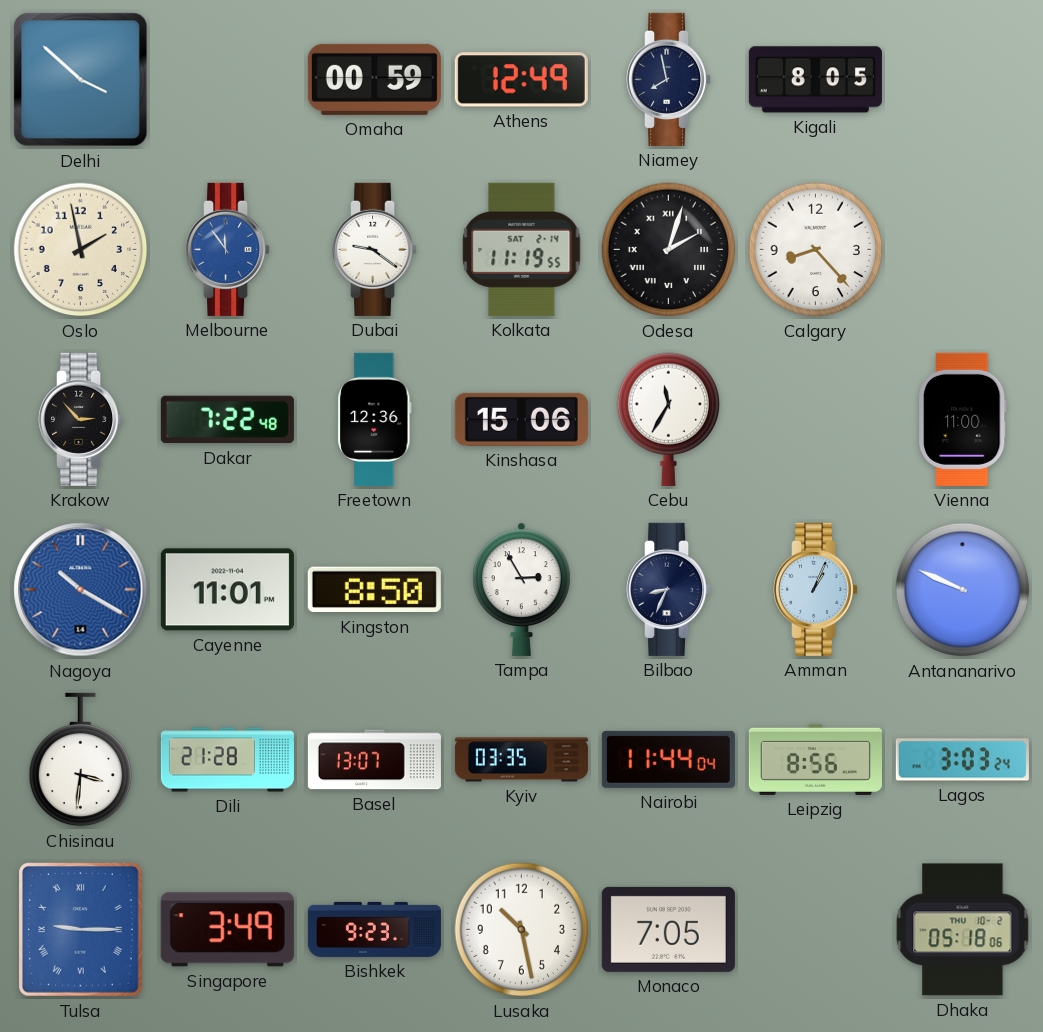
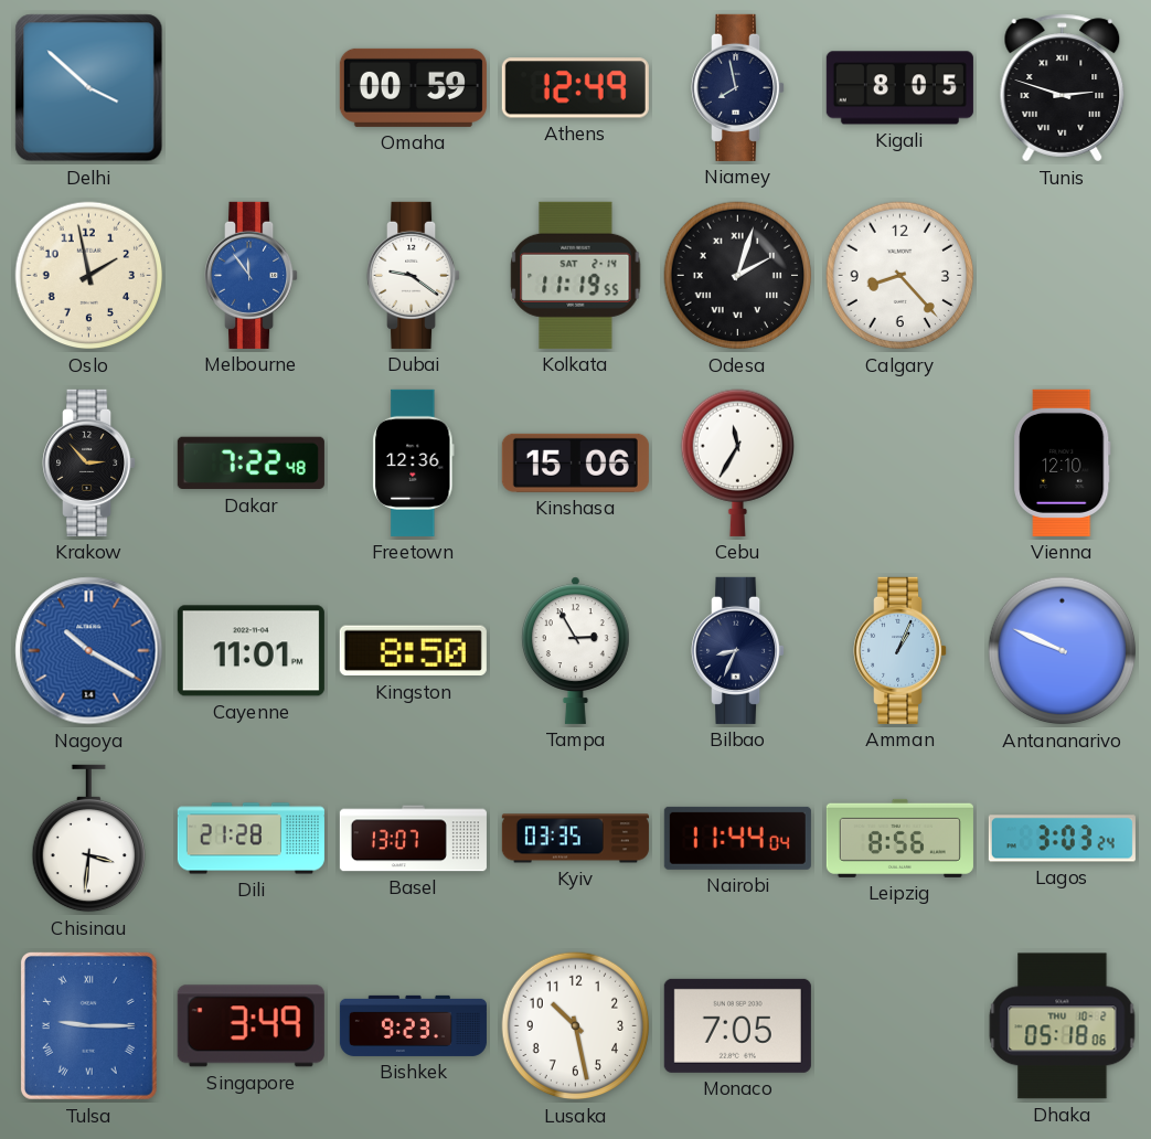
Tunis: none -> 2:48
Vienna: 11:00 -> 12:10
